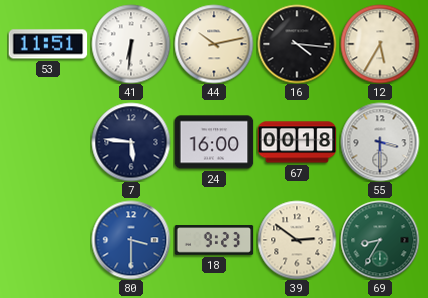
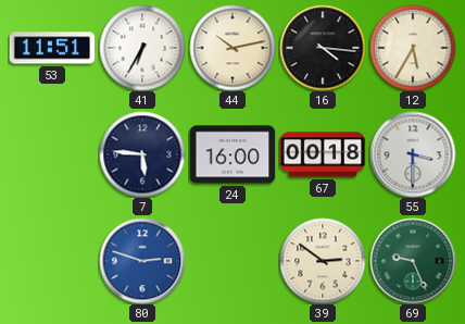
41: 6:31 -> 6:35
80: 3:30 -> 2:48
18: 9:23 -> none
69: 8:35 -> 9:26
